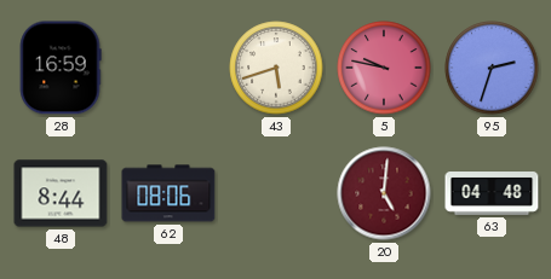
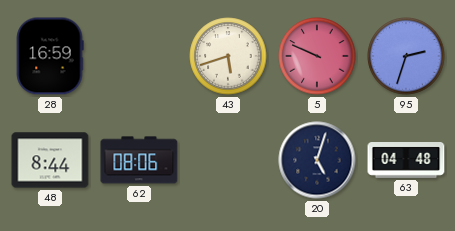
5: 9:47 -> 9:49
20: 5:01 -> 5:03
20 dial: burgundy -> navy
